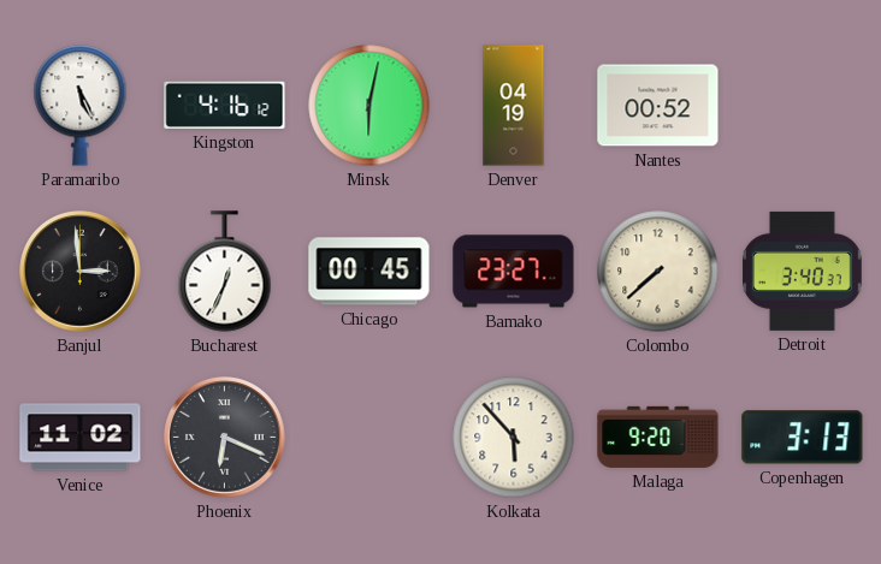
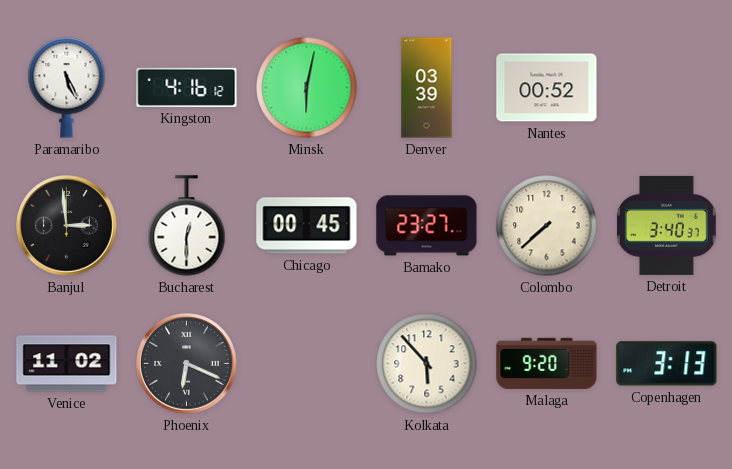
Denver: 04:19 -> 03:39
Bucharest: 12:34 -> 12:30
